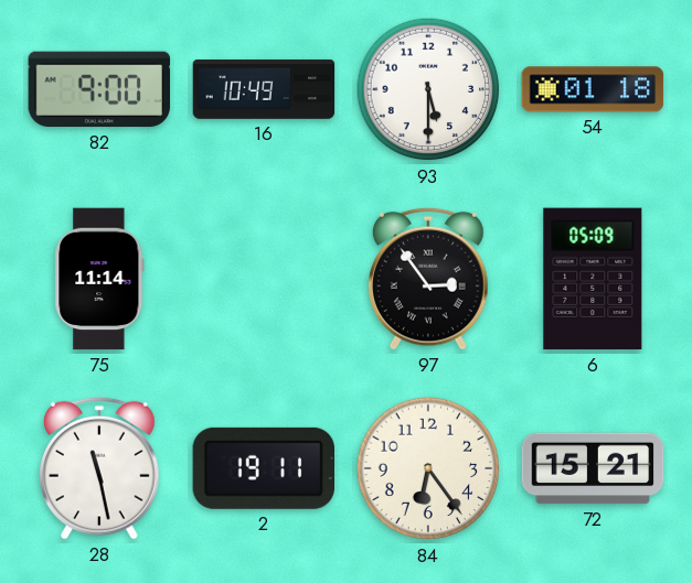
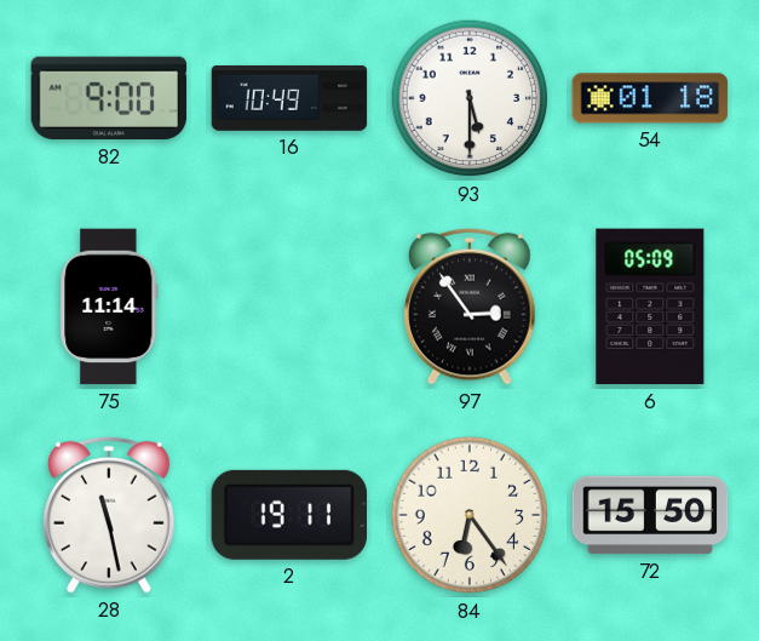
72: 15:21 -> 15:50
